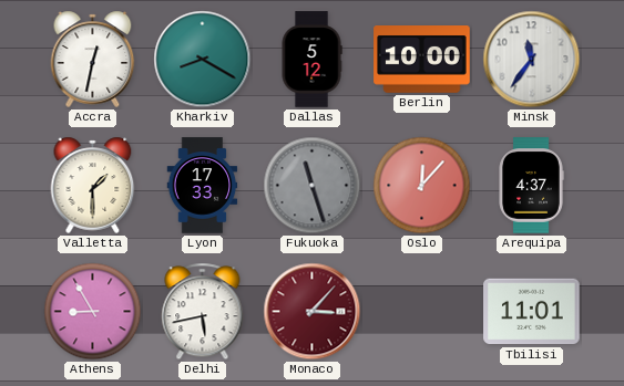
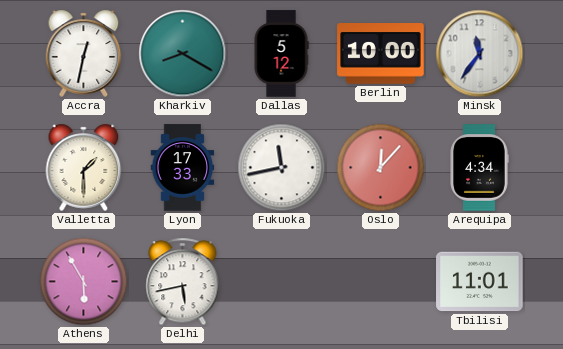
Fukuoka: 11:27 -> 11:43
Fukuoka dial: grey -> white
Arequipa: 4:37 -> 4:34
Athens: 8:55 -> 5:55
Monaco: 3:07 -> none
